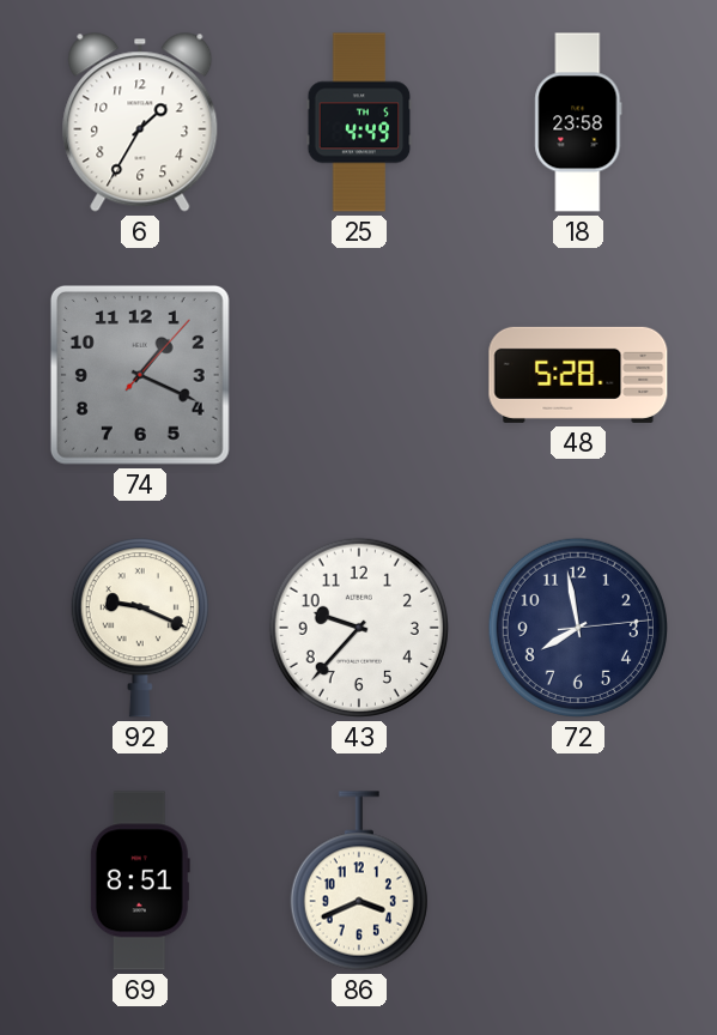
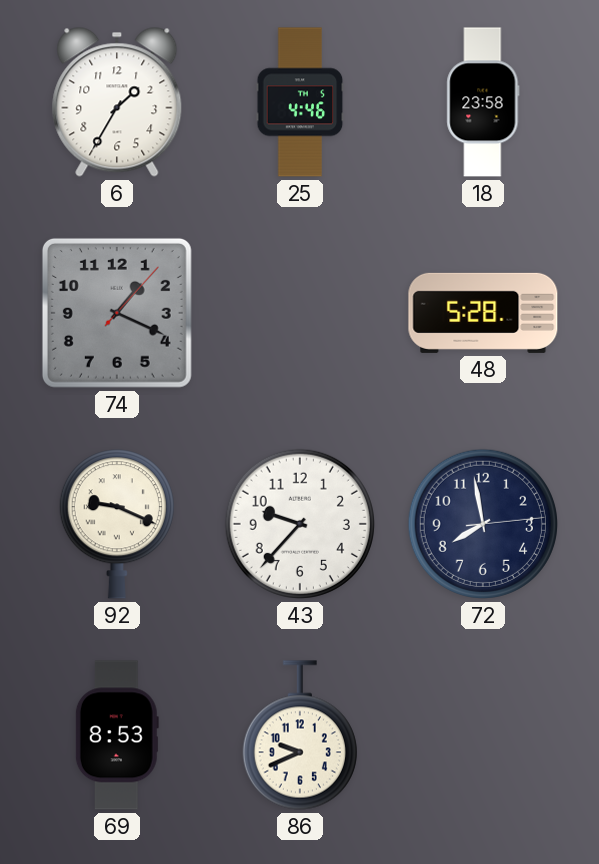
25: 4:49 -> 4:46
69: 8:51 -> 8:53
86: 3:41 -> 9:41
